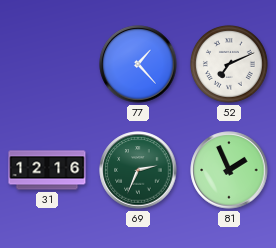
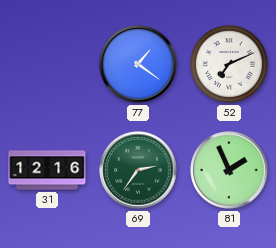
77: 1:23 -> 1:21
69: 2:34 -> 2:36
